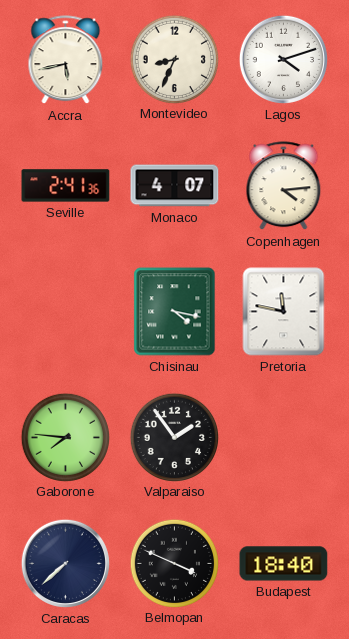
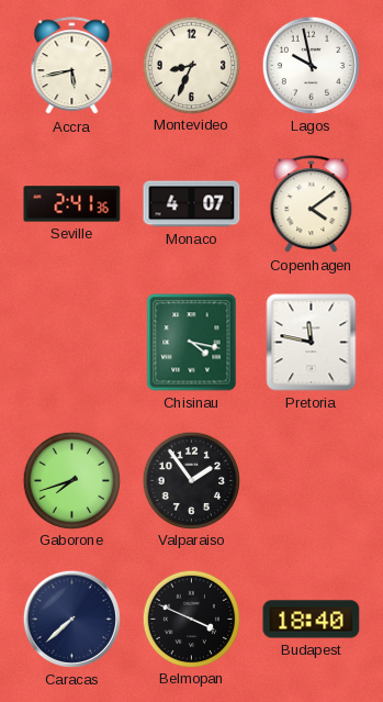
Lagos: 4:12 -> 9:58
Copenhagen: 4:14 -> 4:09
Gaborone: 7:46 -> 7:42
